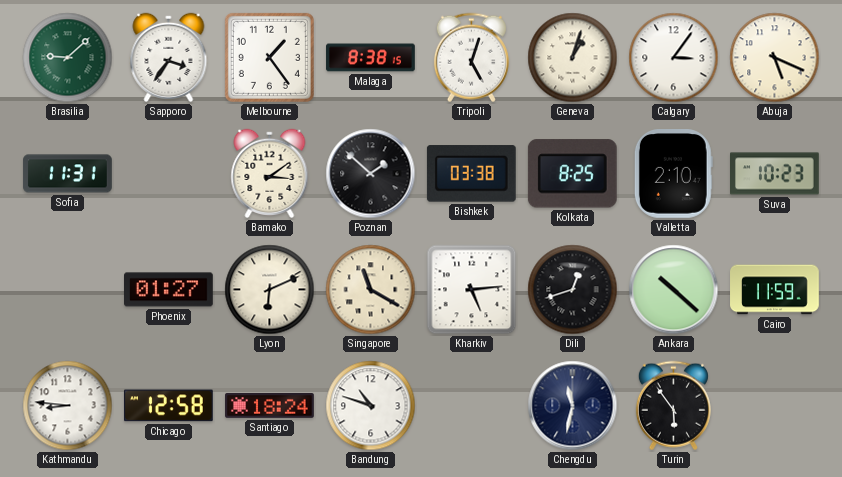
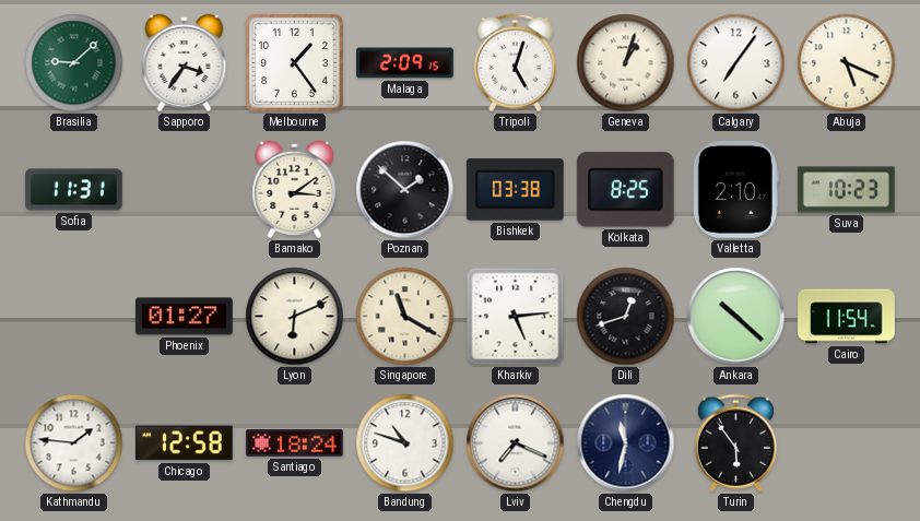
Malaga: 8:38 -> 2:09
Calgary: 3:06 -> 7:06
Cairo: 11:59 -> 11:54
Kathmandu: 8:46 -> 1:46
Lviv: none -> 7:19
